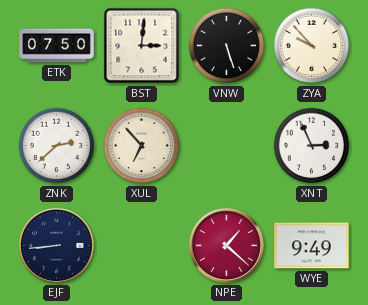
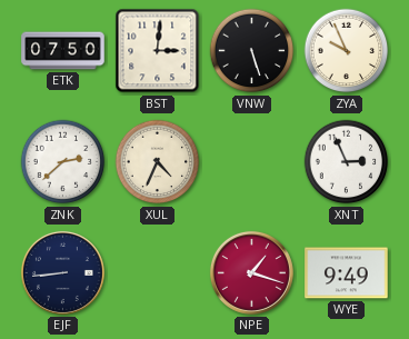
ZYA: 9:53 -> 9:56
XUL: 6:53 -> 4:34
NPE: 1:22 -> 1:18
